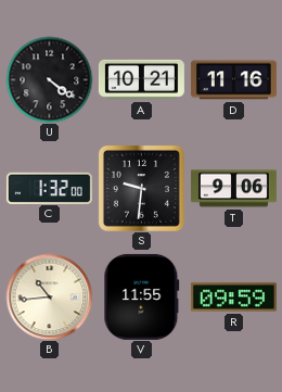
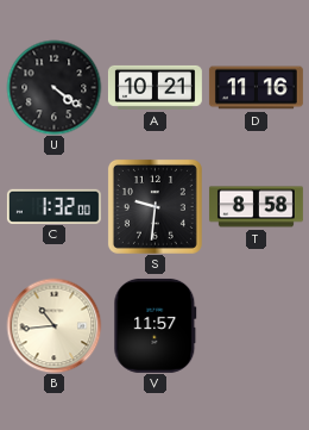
T: 9:06 -> 8:58
V: 11:55 -> 11:57
R: 09:59 -> none
